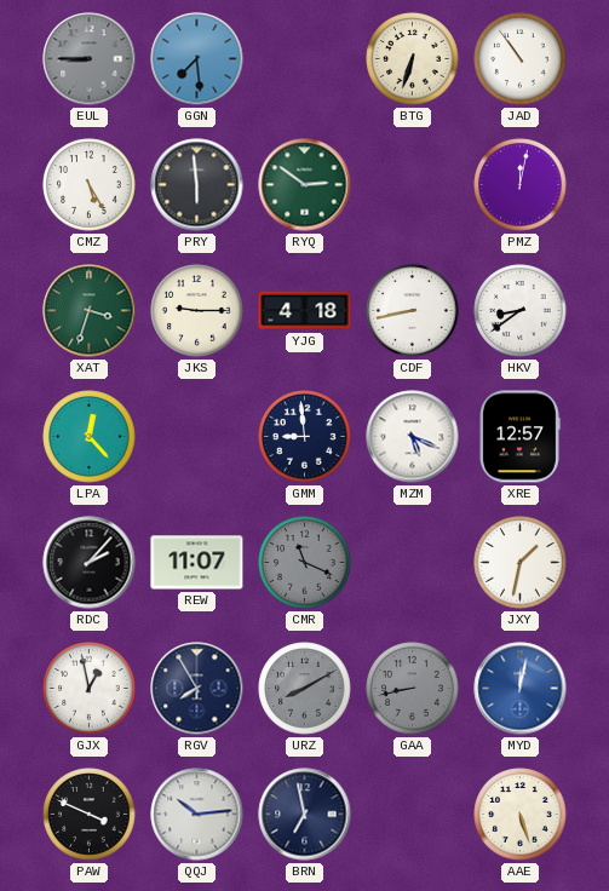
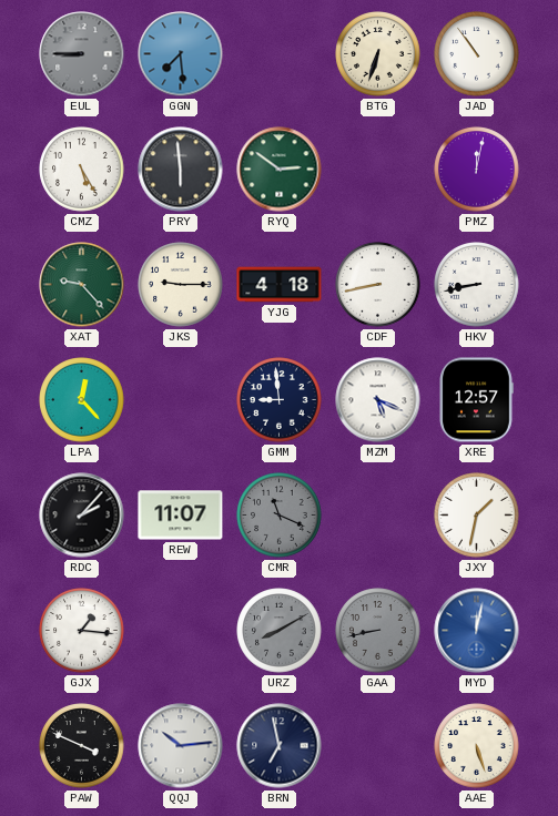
XAT: 3:33 -> 9:23
HKV: 8:39 -> 8:43
GJX: 12:58 -> 1:16
RGV: 7:55 -> none
